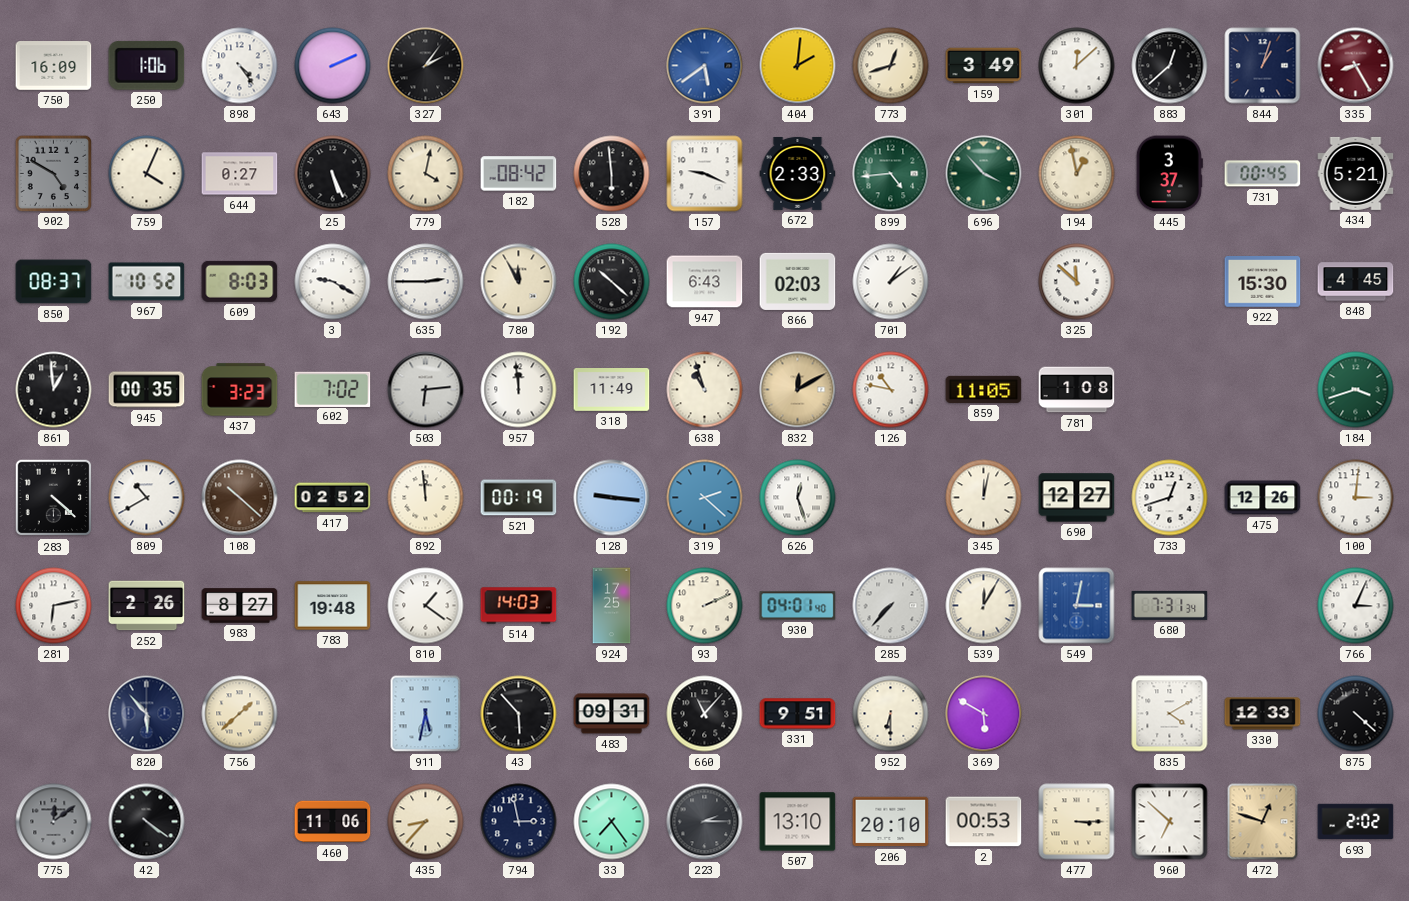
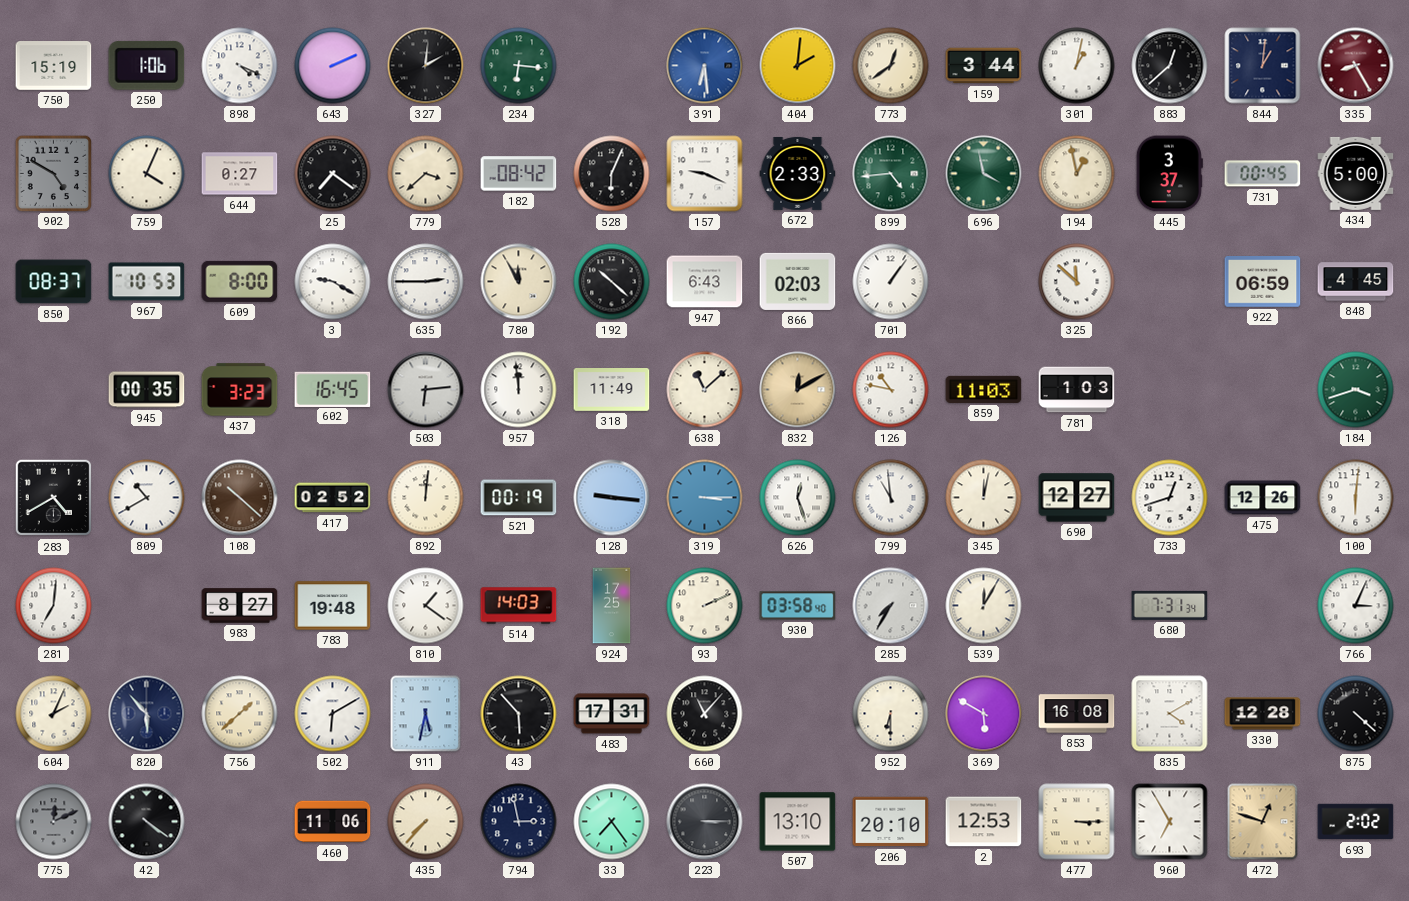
750: 16:09 -> 15:19
898: 4:24 -> 4:19
327: 2:06 -> 2:01
234: none -> 6:16
391: 5:39 -> 6:29
773: 12:42 -> 12:39
159: 3:49 -> 3:44
301: 12:08 -> 1:02
844: 1:03 -> 1:01
25: 5:26 -> 7:21
779: 4:02 -> 3:38
528: 5:59 -> 6:04
696: 3:53 -> 3:58
434: 5:21 -> 5:00
967: 10:52 -> 10:53
609: 8:03 -> 8:00
701: 1:09 -> 1:06
922: 15:30 -> 06:59
861: 12:59 -> none
602: 7:02 -> 16:45
638: 10:57 -> 11:08
859: 11:05 -> 11:03
781: 1:08 -> 1:03
283: 4:22 -> 4:40
892: 11:59 -> 12:01
319: 2:22 -> 3:15
799: none -> 10:59
100: 3:01 -> 6:01
281: 6:13 -> 7:01
252: 2:26 -> none
930: 04:01 -> 03:58
285: 7:37 -> 7:35
549: 3:02 -> none
604: none -> 2:04
502: none -> 6:10
483: 09:31 -> 17:31
331: 9:51 -> none
853: none -> 16:08
330: 12:33 -> 12:28
775: 12:09 -> 12:11
435: 8:37 -> 7:37
223: 2:15 -> 3:15
2: 00:53 -> 12:53
960: 6:52 -> 6:55
